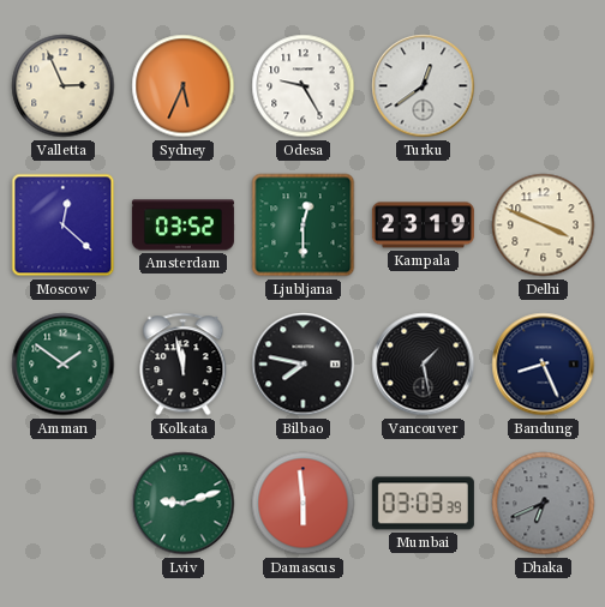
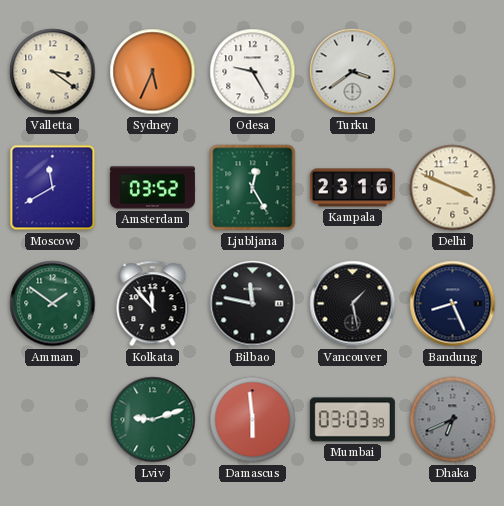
Valletta: 2:56 -> 3:21
Turku: 12:39 -> 3:39
Moscow: 12:22 -> 11:40
Ljubljana: 12:30 -> 12:25
Kampala: 23:19 -> 23:16
Kolkata: 11:58 -> 11:53
Bilbao: 7:47 -> 11:47
